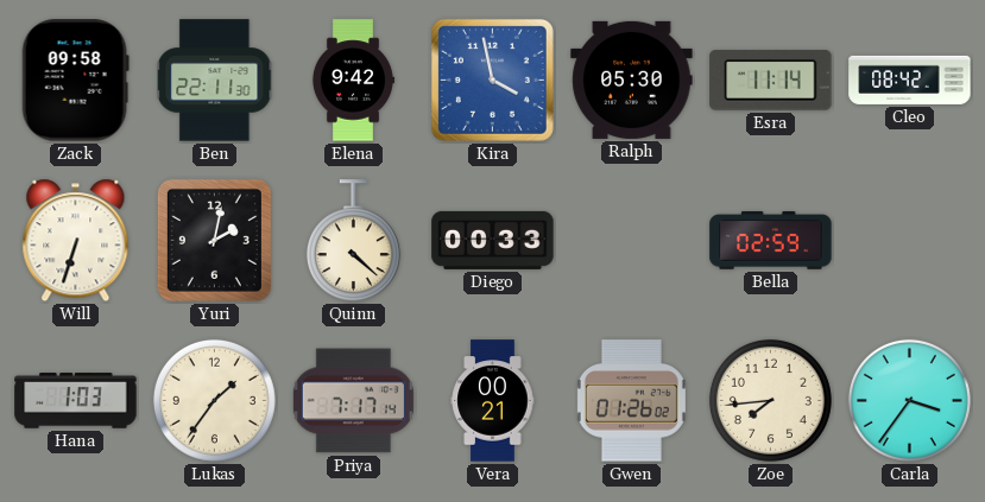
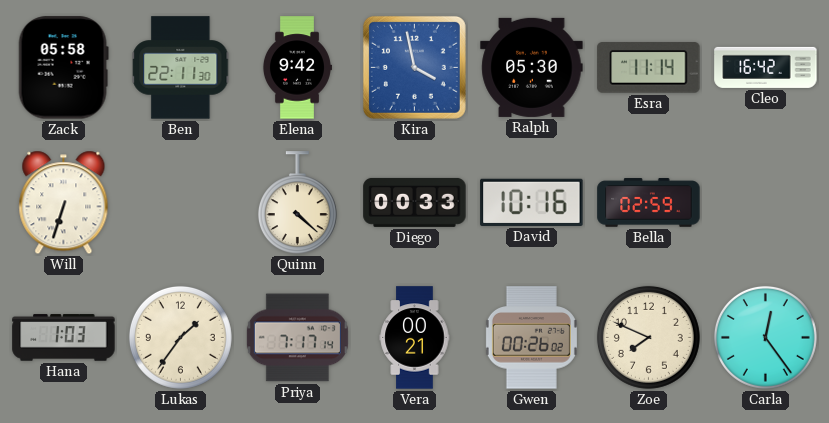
Zack: 09:58 -> 05:58
Cleo: 08:42 -> 16:42
Yuri: 2:02 -> none
David: none -> 10:16
Gwen: 01:26 -> 00:26
Zoe: 7:44 -> 7:49
Carla: 3:36 -> 12:24
